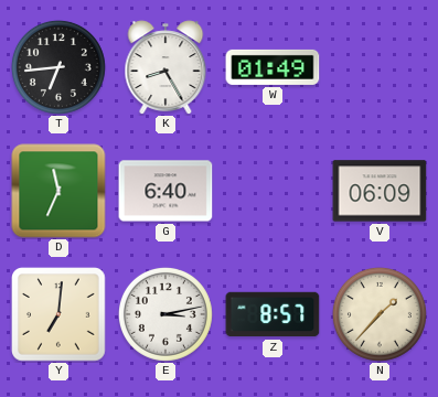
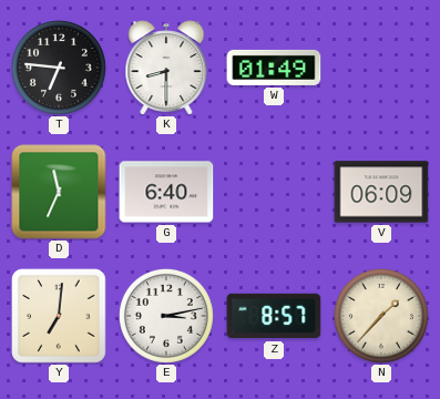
T: 6:44 -> 6:46
K: 8:25 -> 8:30
